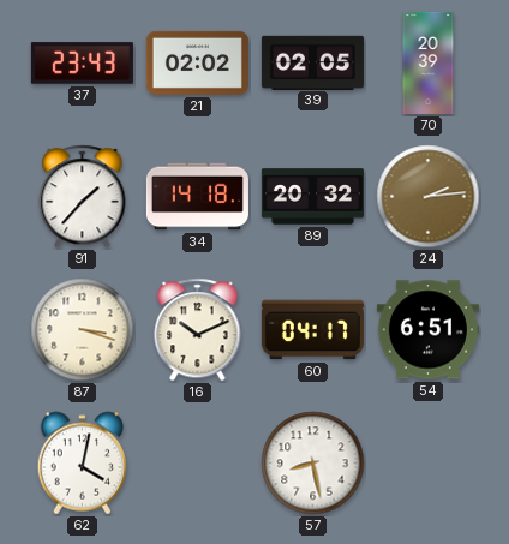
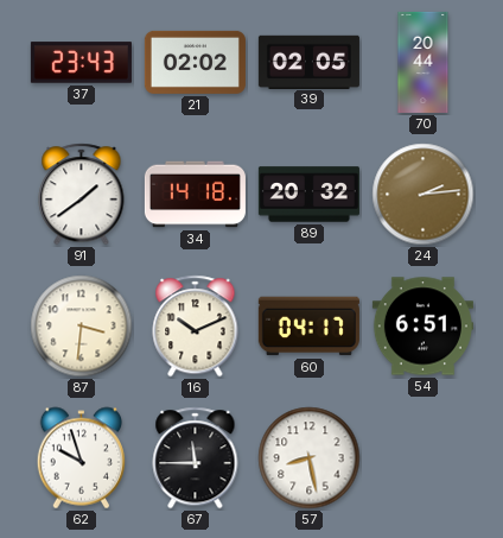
70: 20:39 -> 20:44
91: 1:37 -> 1:39
87: 3:18 -> 3:31
62: 4:02 -> 9:57
67: none -> 11:45
